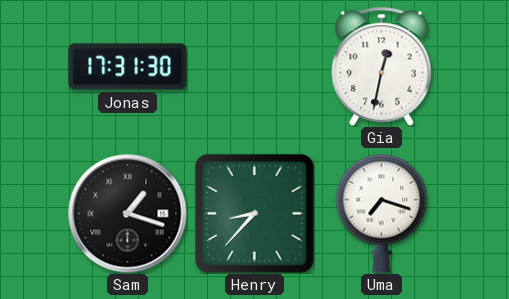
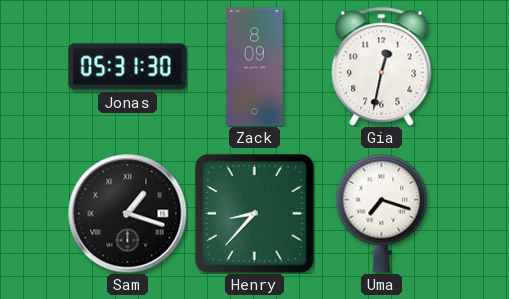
Jonas: 17:31 -> 05:31
Zack: none -> 8:09
